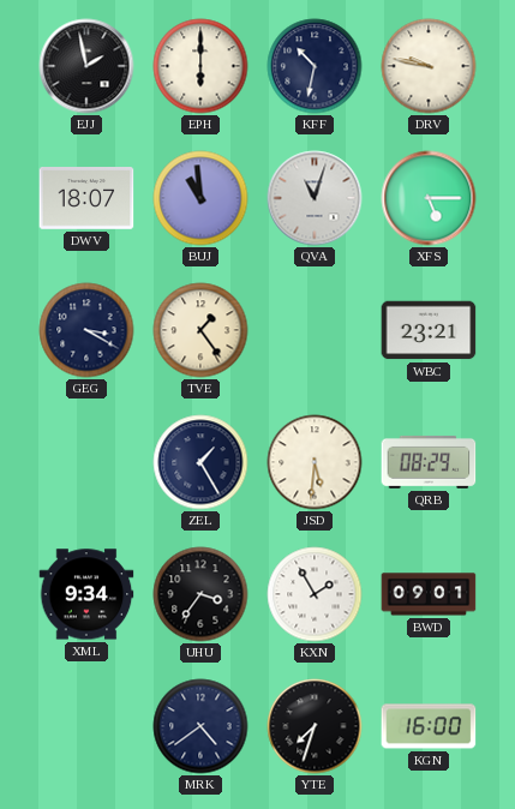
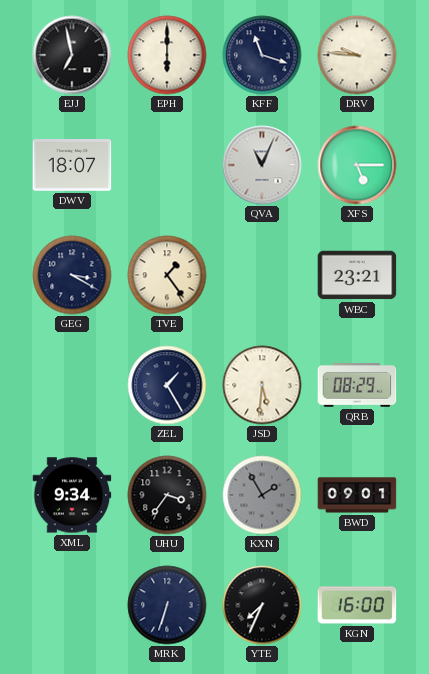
EJJ: 1:58 -> 6:58
KFF: 10:32 -> 11:18
DRV: 9:47 -> 9:46
BUJ: 10:59 -> none
QVA: 11:03 -> 11:04
KXN dial: white -> grey
MRK: 4:39 -> 6:33
YTE: 7:33 -> 7:34
